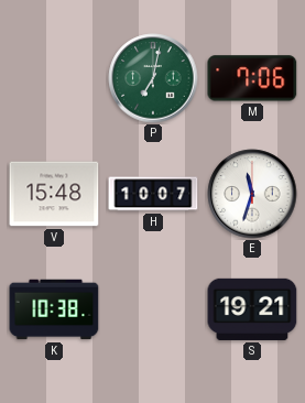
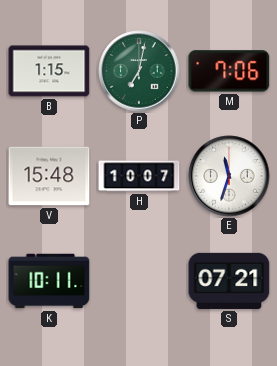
B: none -> 1:15
K: 10:38 -> 10:11
S: 19:21 -> 07:21
